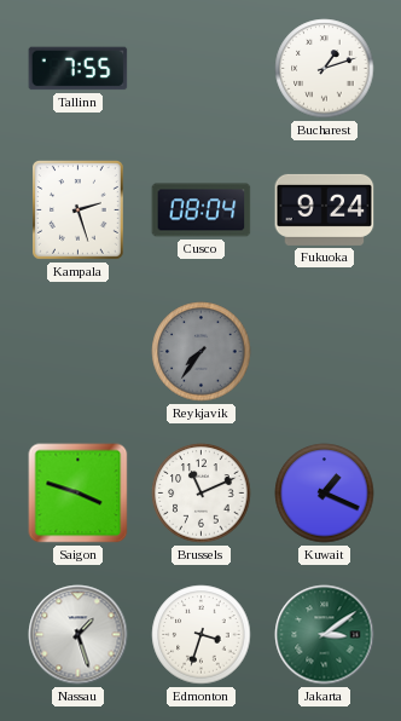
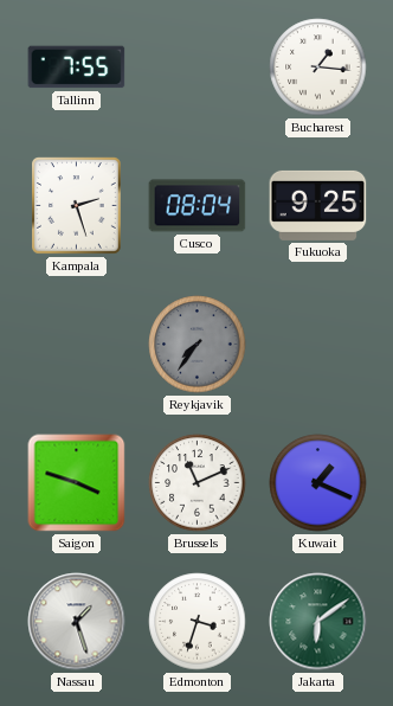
Bucharest: 1:12 -> 1:16
Fukuoka: 9:24 -> 9:25
Jakarta: 3:09 -> 6:09
